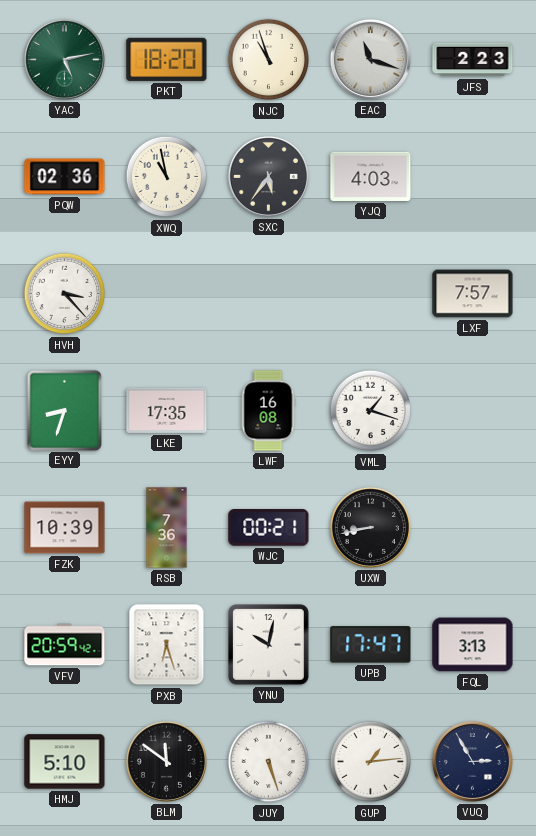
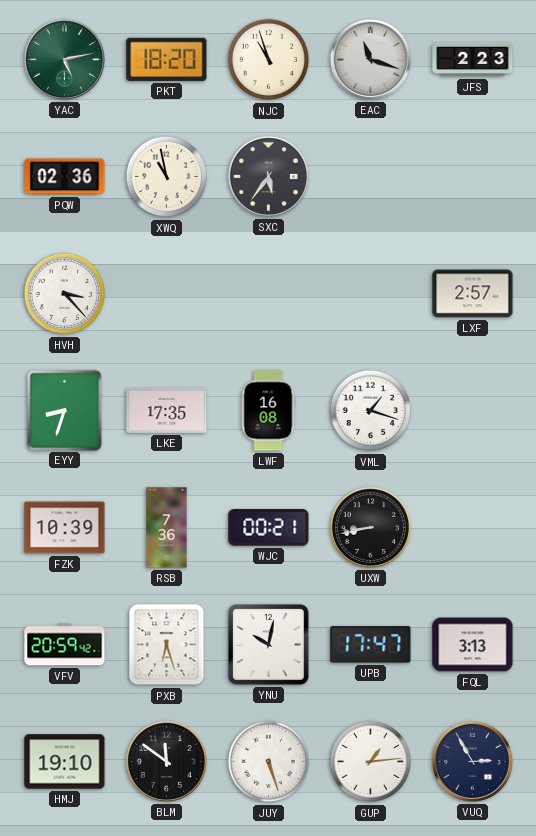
YJQ: 4:03 -> none
LXF: 7:57 -> 2:57
HMJ: 5:10 -> 19:10
